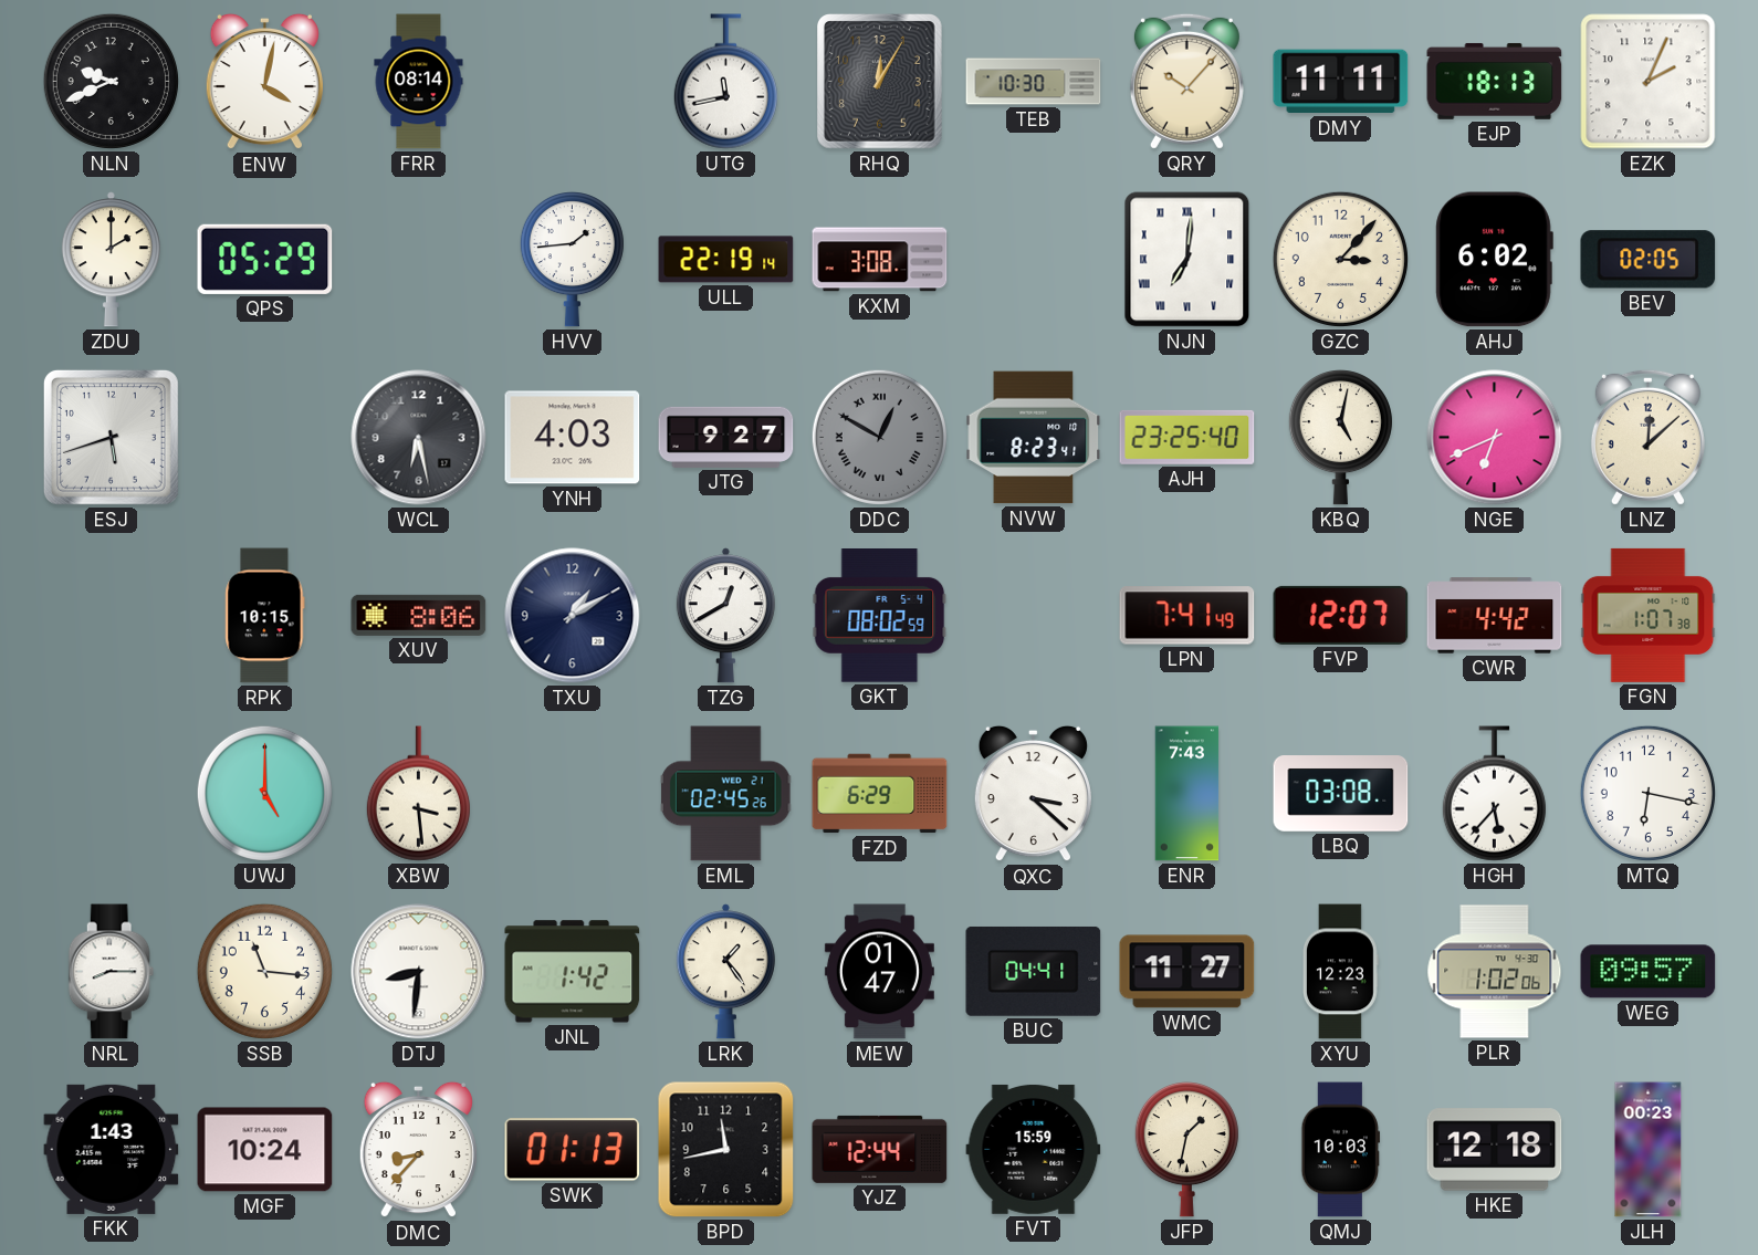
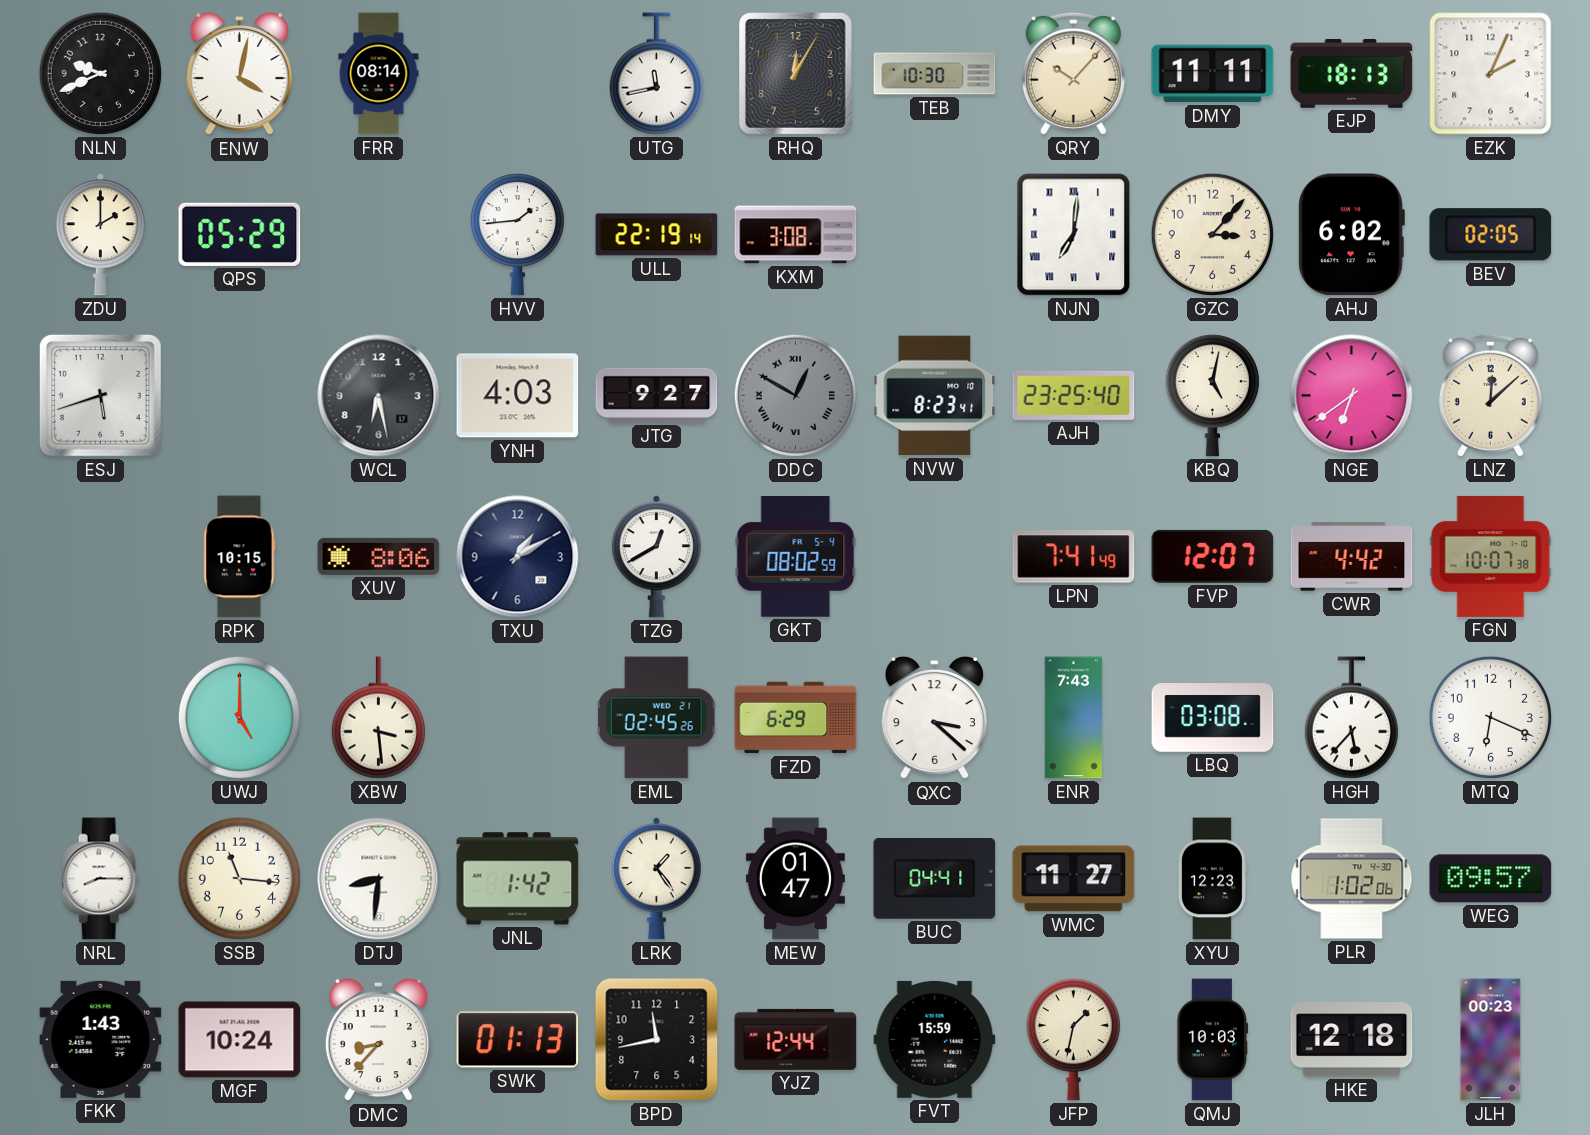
NGE: 6:41 -> 6:39
FGN: 1:07 -> 10:07
MTQ: 6:17 -> 6:19
